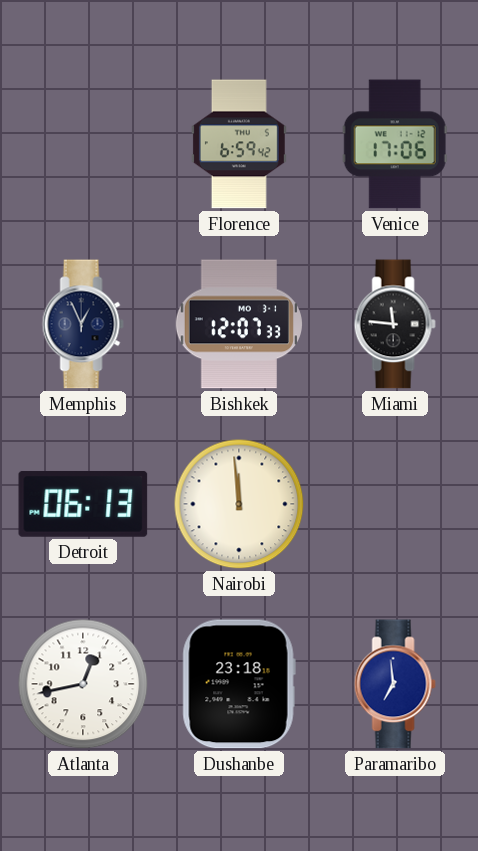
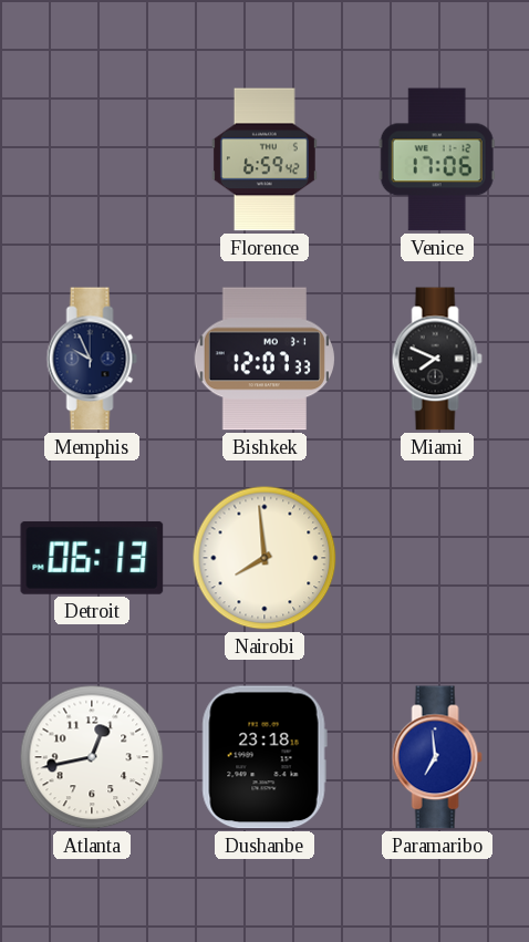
Memphis: 12:56 -> 9:56
Miami: 11:46 -> 7:49
Nairobi: 11:59 -> 7:59
